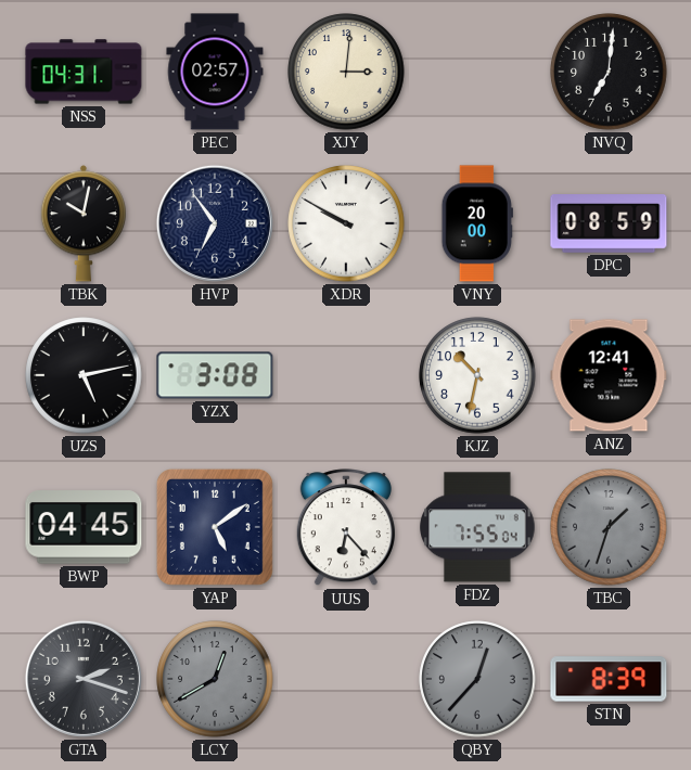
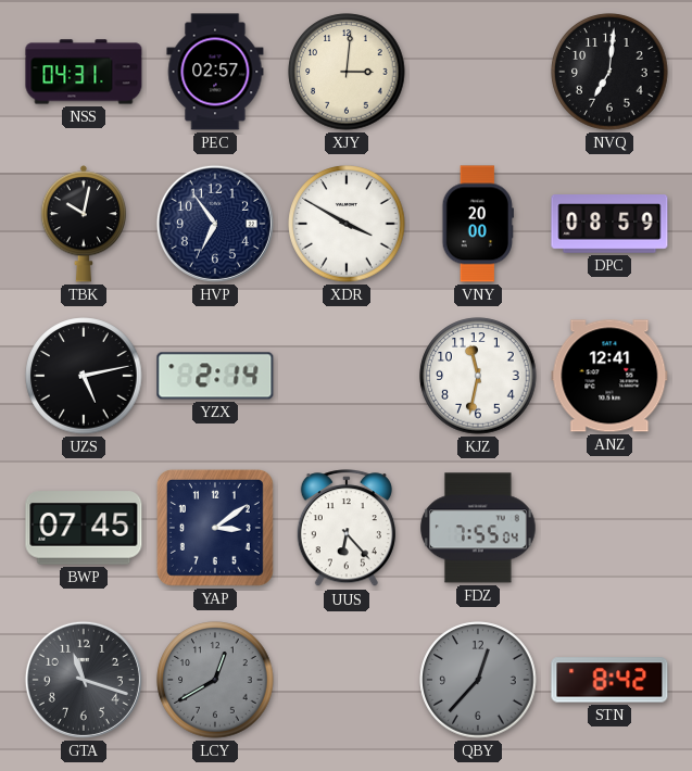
XDR: 9:50 -> 3:50
YZX: 3:08 -> 2:14
KJZ: 10:32 -> 11:32
BWP: 04:45 -> 07:45
YAP: 5:09 -> 3:09
TBC: 1:33 -> none
GTA: 2:18 -> 11:18
STN: 8:39 -> 8:42
